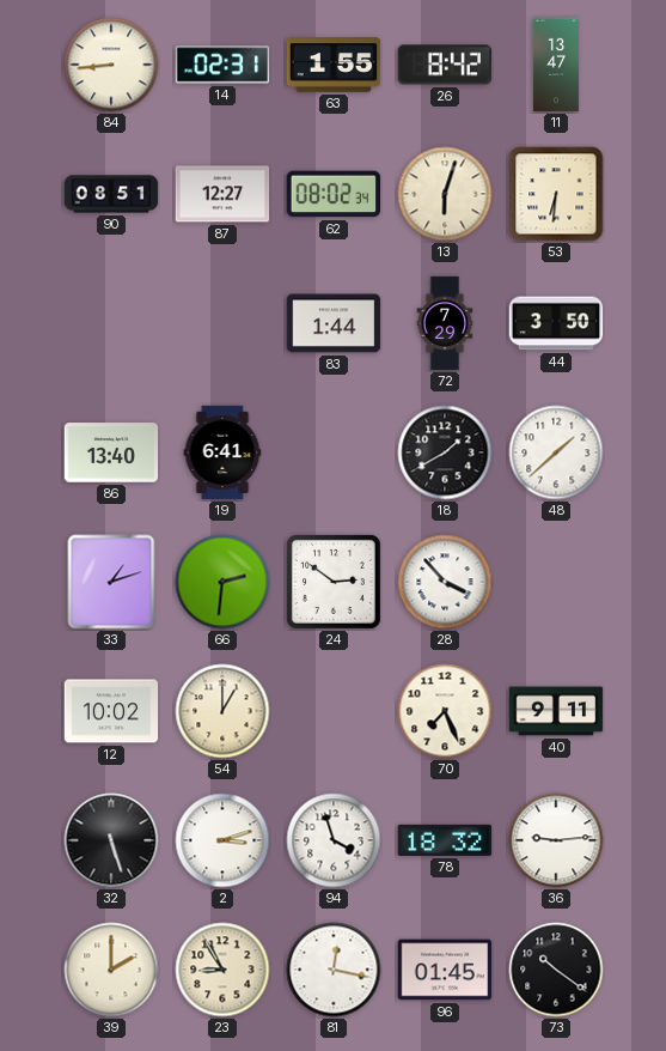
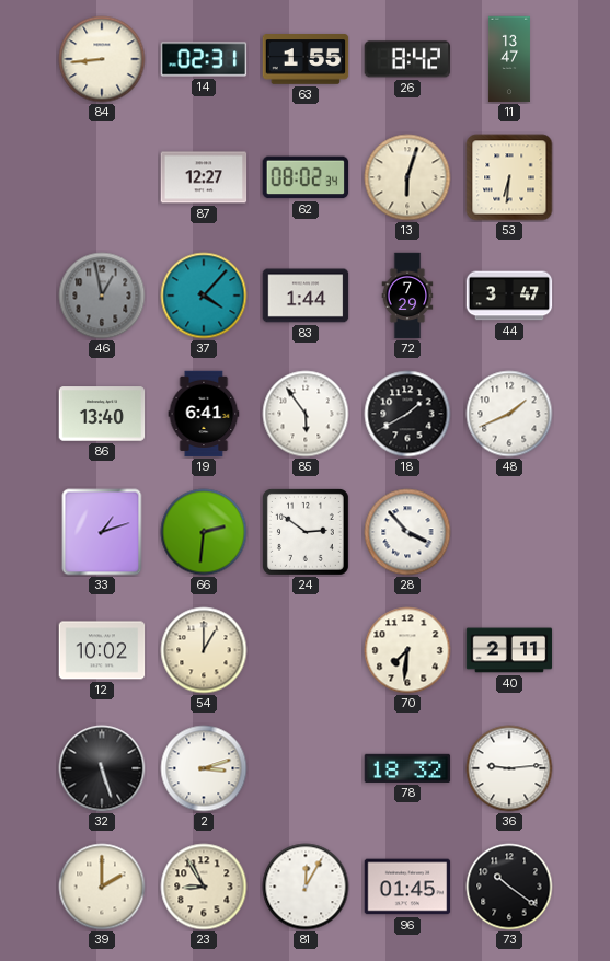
90: 08:51 -> none
46: none -> 12:58
37: none -> 4:07
44: 3:50 -> 3:47
85: none -> 5:54
48: 1:38 -> 1:41
70: 7:26 -> 7:31
40: 9:11 -> 2:11
94: 3:57 -> none
81: 12:17 -> 12:05
